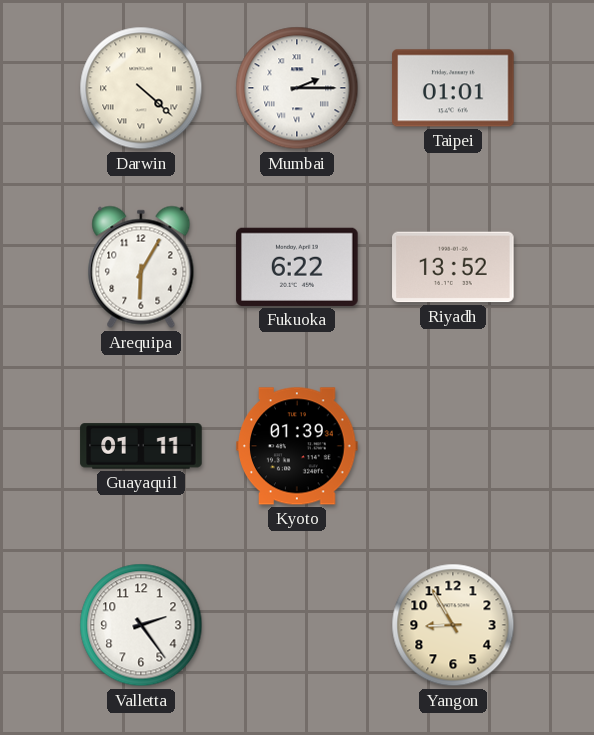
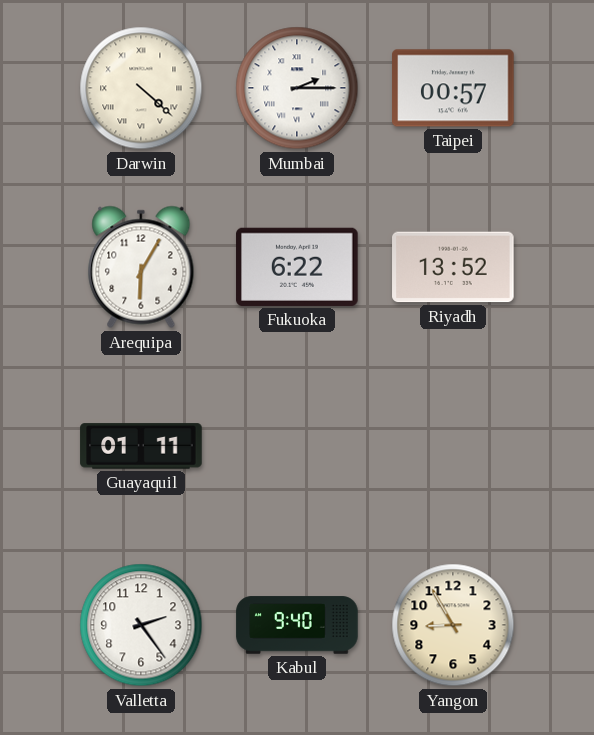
Taipei: 01:01 -> 00:57
Kyoto: 01:39 -> none
Kabul: none -> 9:40
